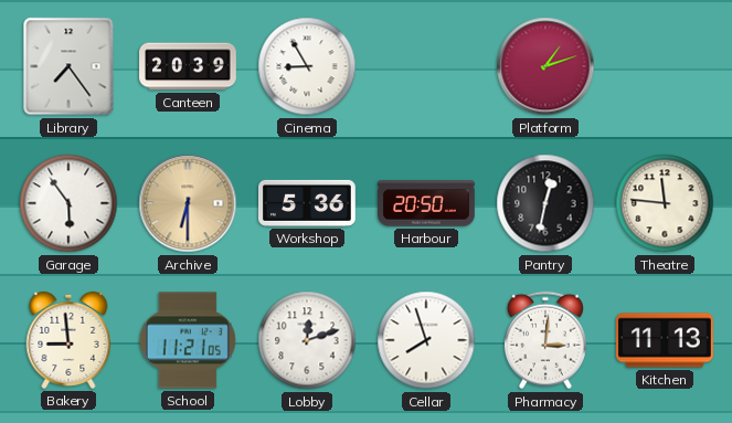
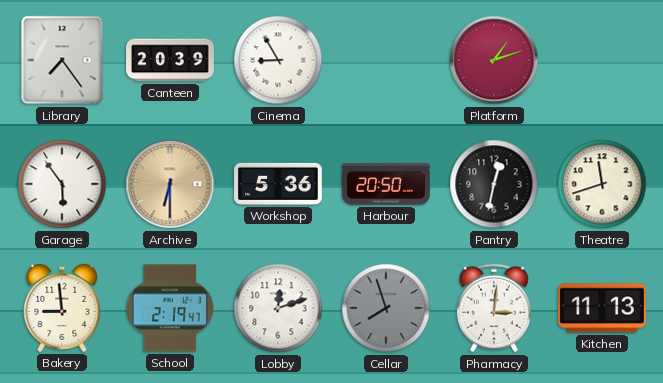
Theatre: 11:46 -> 11:42
School: 11:21 -> 2:19
Cellar dial: white -> grey
